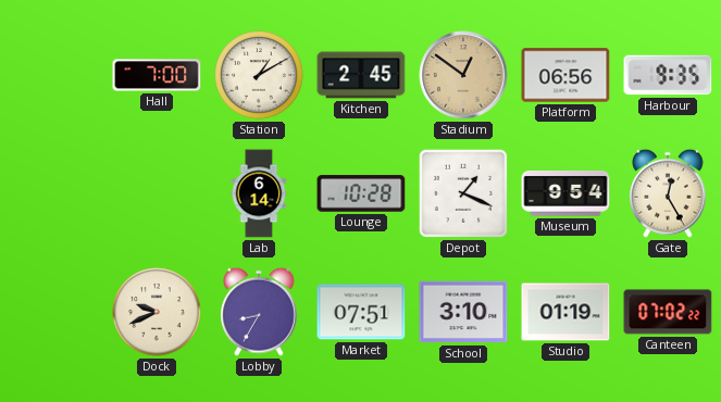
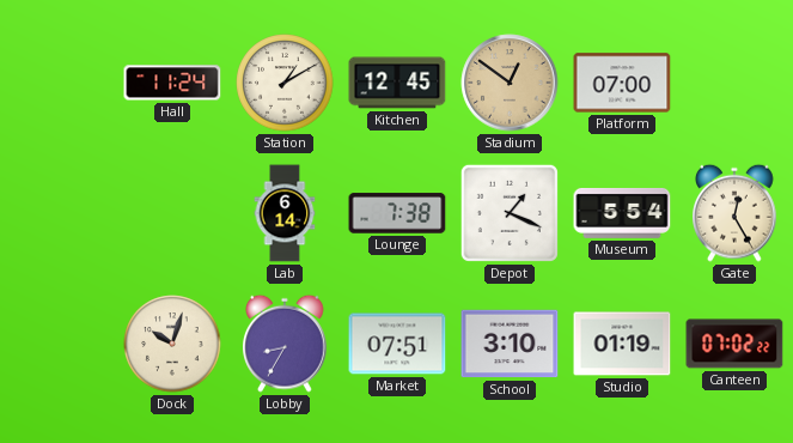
Hall: 7:00 -> 11:24
Kitchen: 2:45 -> 12:45
Platform: 06:56 -> 07:00
Harbour: 9:35 -> none
Lounge: 10:28 -> 7:38
Museum: 9:54 -> 5:54
Dock: 9:41 -> 10:03
